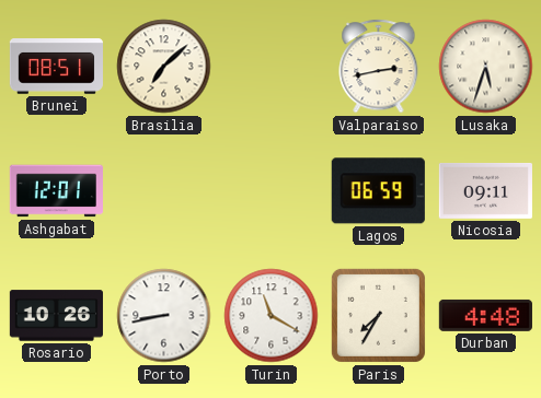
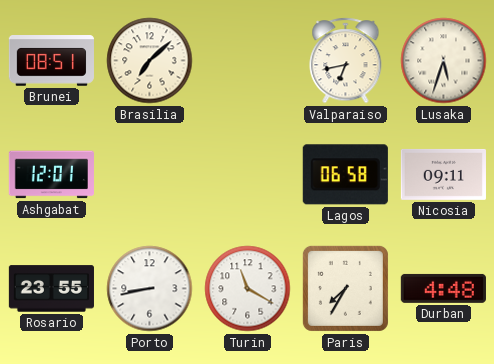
Valparaiso: 2:43 -> 6:43
Lagos: 06:59 -> 06:58
Rosario: 10:26 -> 23:55
